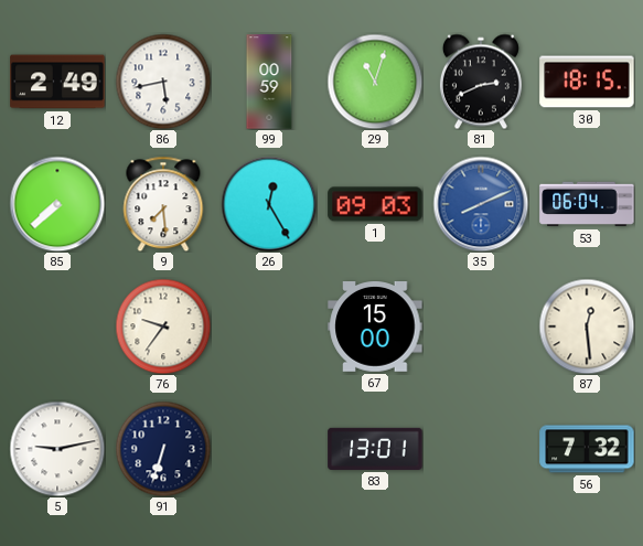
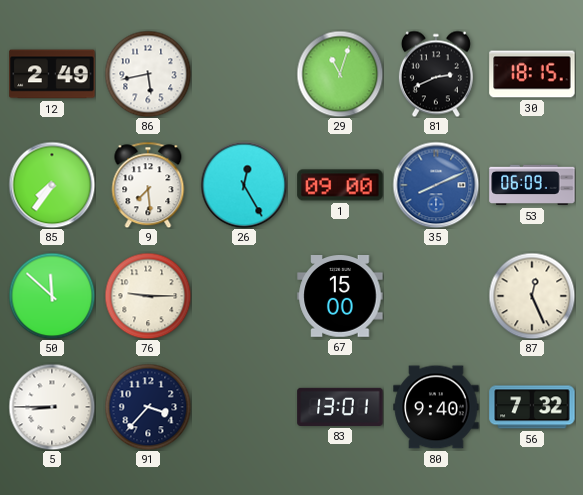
99: 00:59 -> none
85: 7:38 -> 7:36
1: 09:03 -> 09:00
53: 06:04 -> 06:09
50: none -> 11:52
76: 9:36 -> 9:15
87: 12:29 -> 12:26
5: 9:13 -> 8:45
91: 6:33 -> 3:37
80: none -> 9:40
